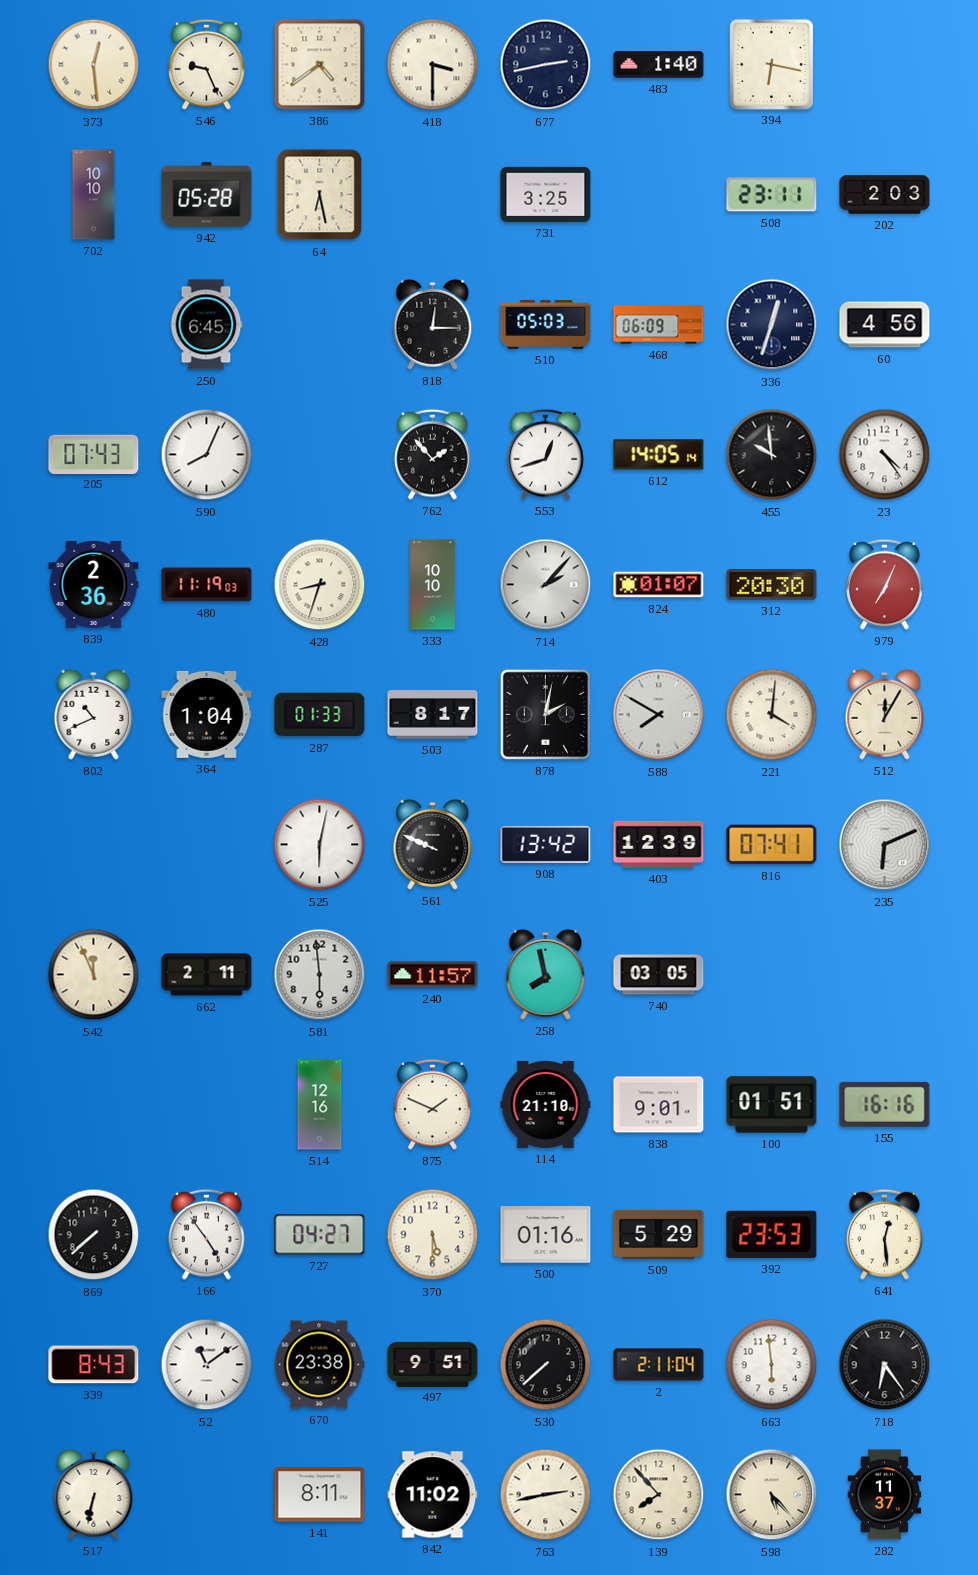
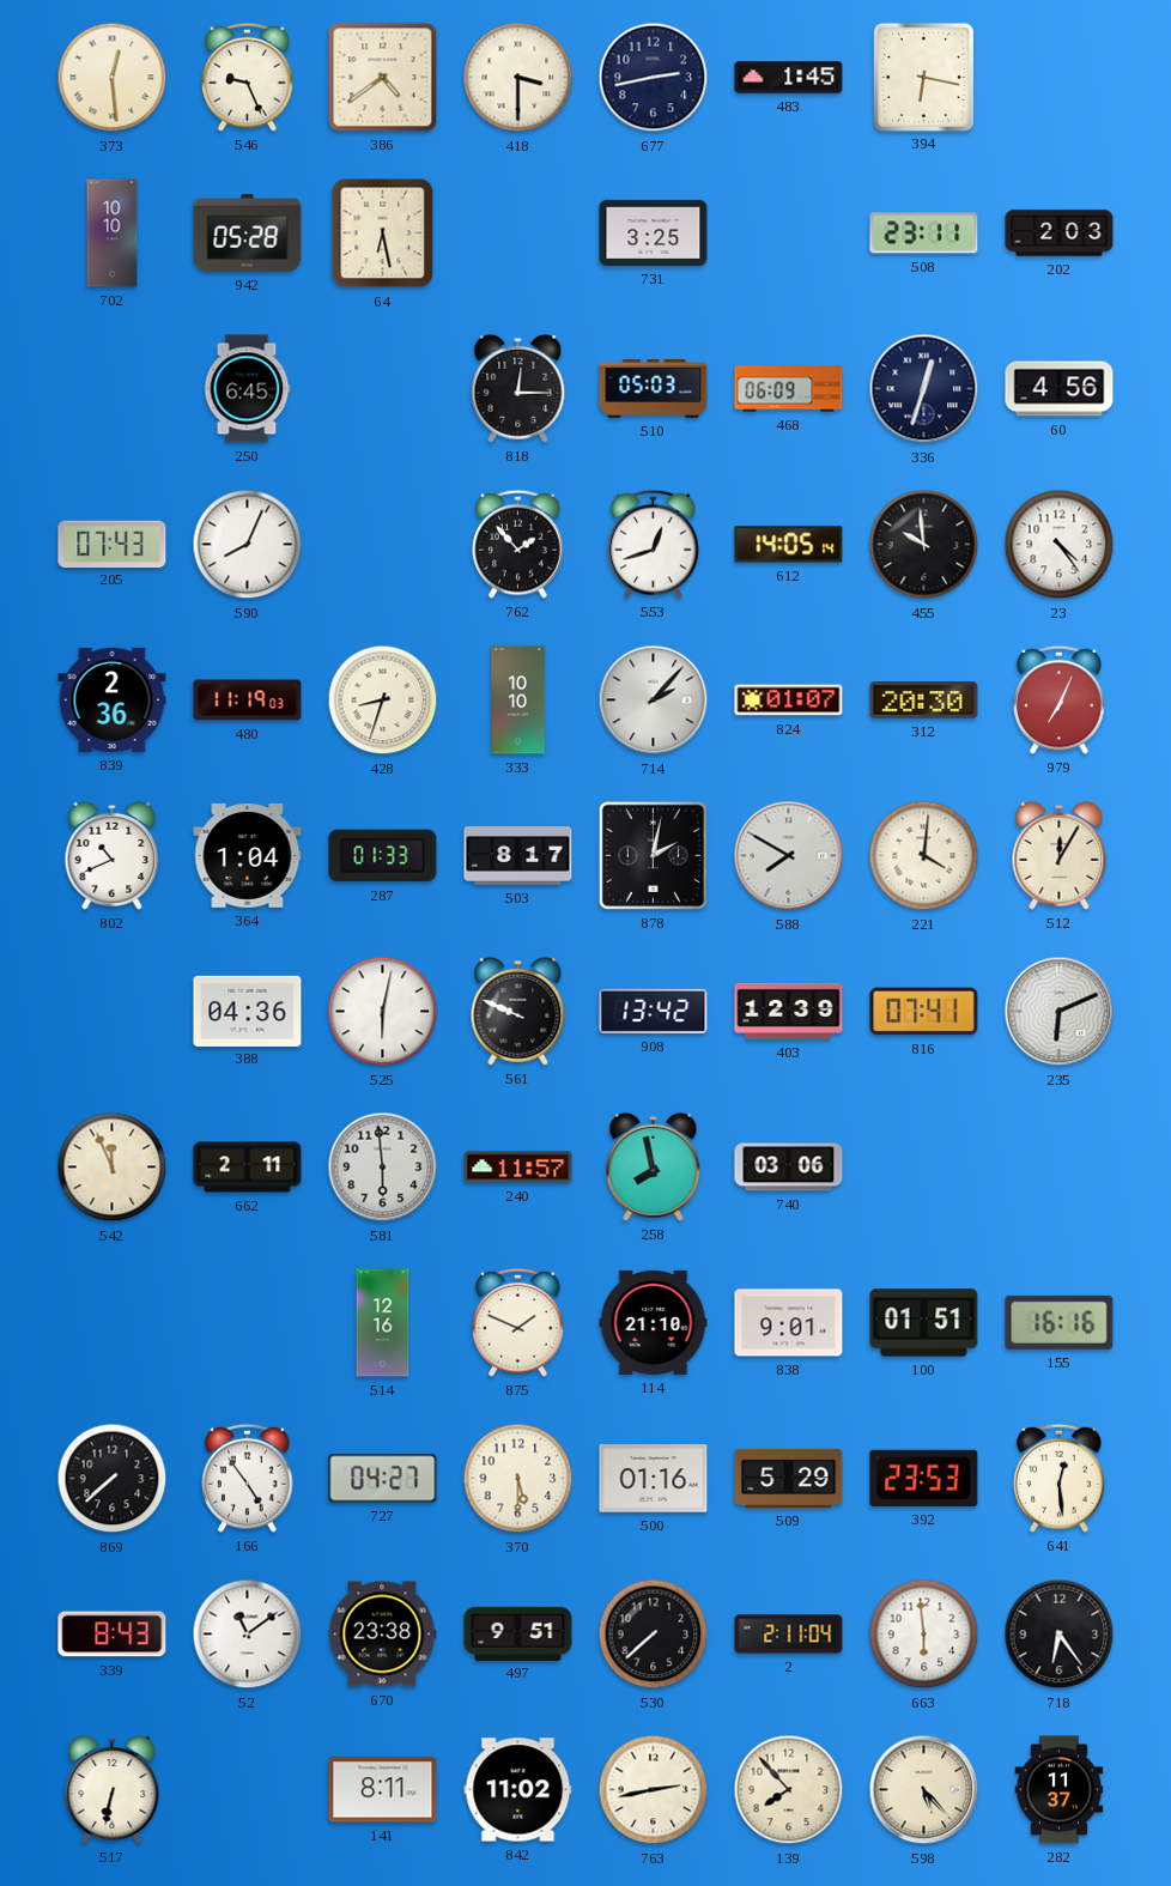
483: 1:40 -> 1:45
388: none -> 04:36
740: 03:05 -> 03:06
